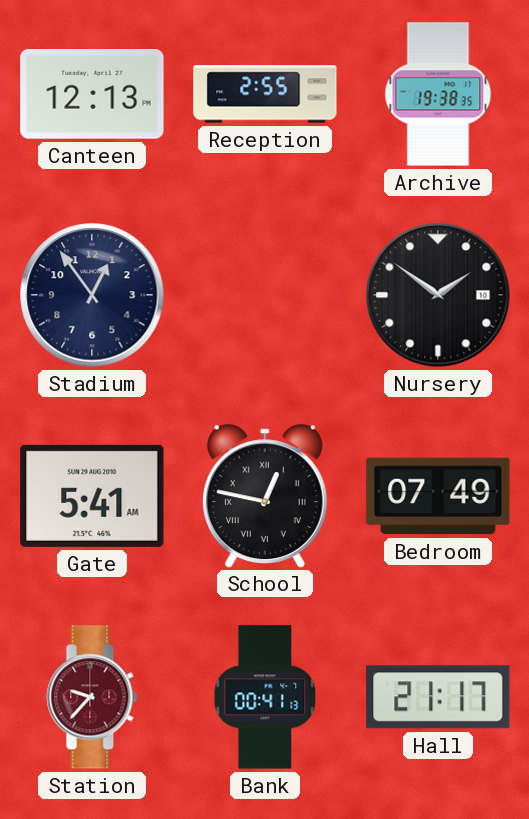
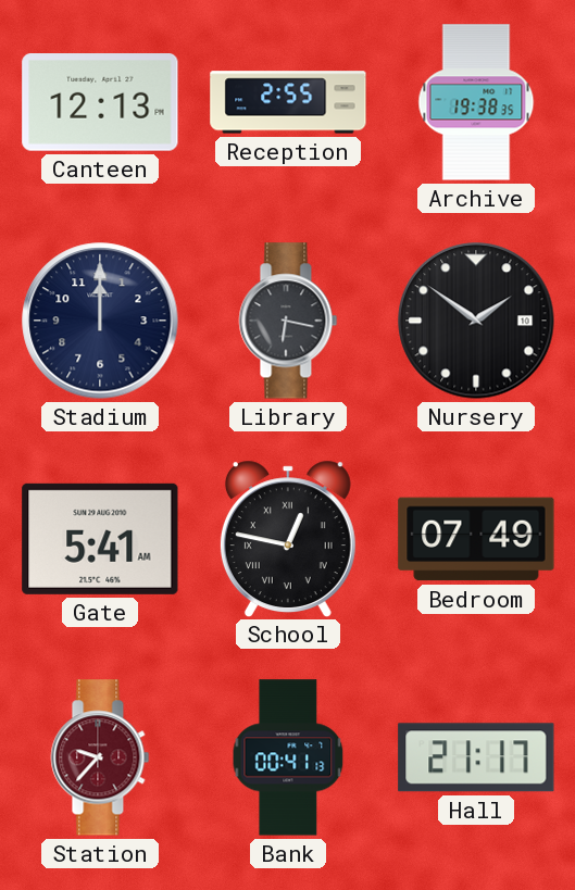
Stadium: 12:54 -> 12:00
Library: none -> 6:17
